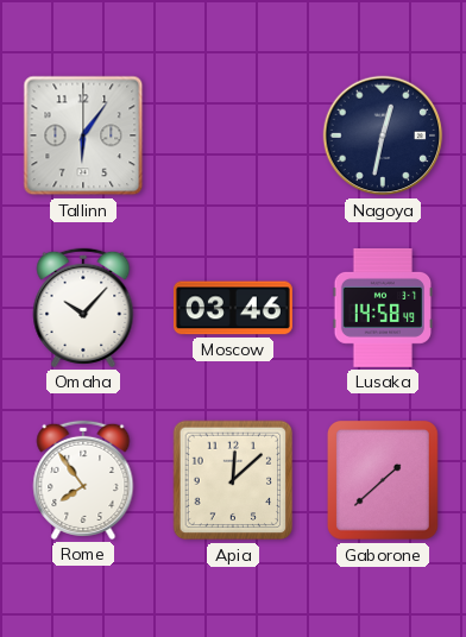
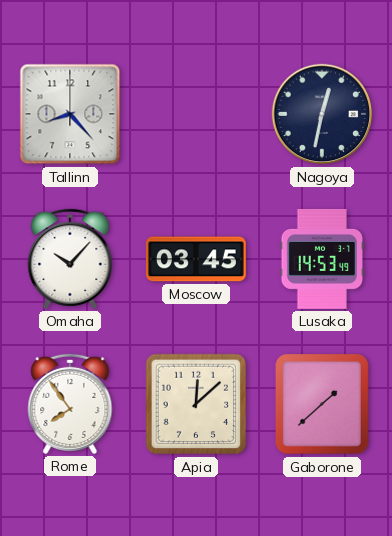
Tallinn: 6:06 -> 8:23
Moscow: 03:46 -> 03:45
Lusaka: 14:58 -> 14:53
